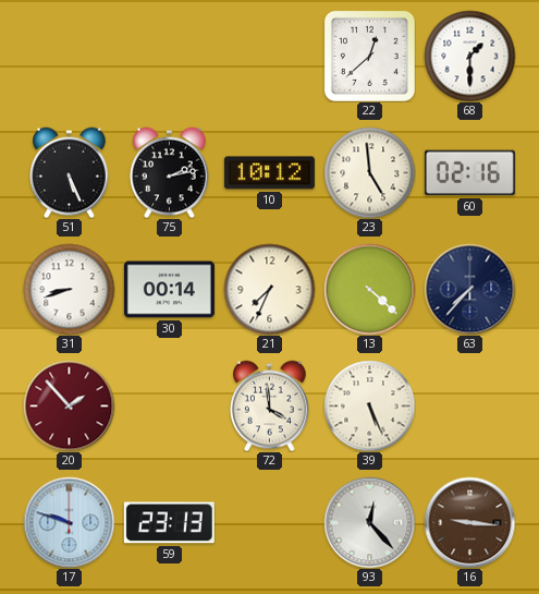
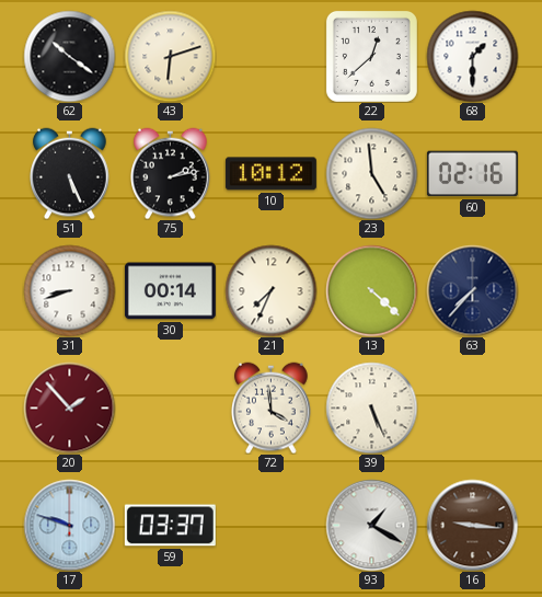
62: none -> 10:21
43: none -> 6:12
59: 23:13 -> 03:37
93: 12:23 -> 1:20
